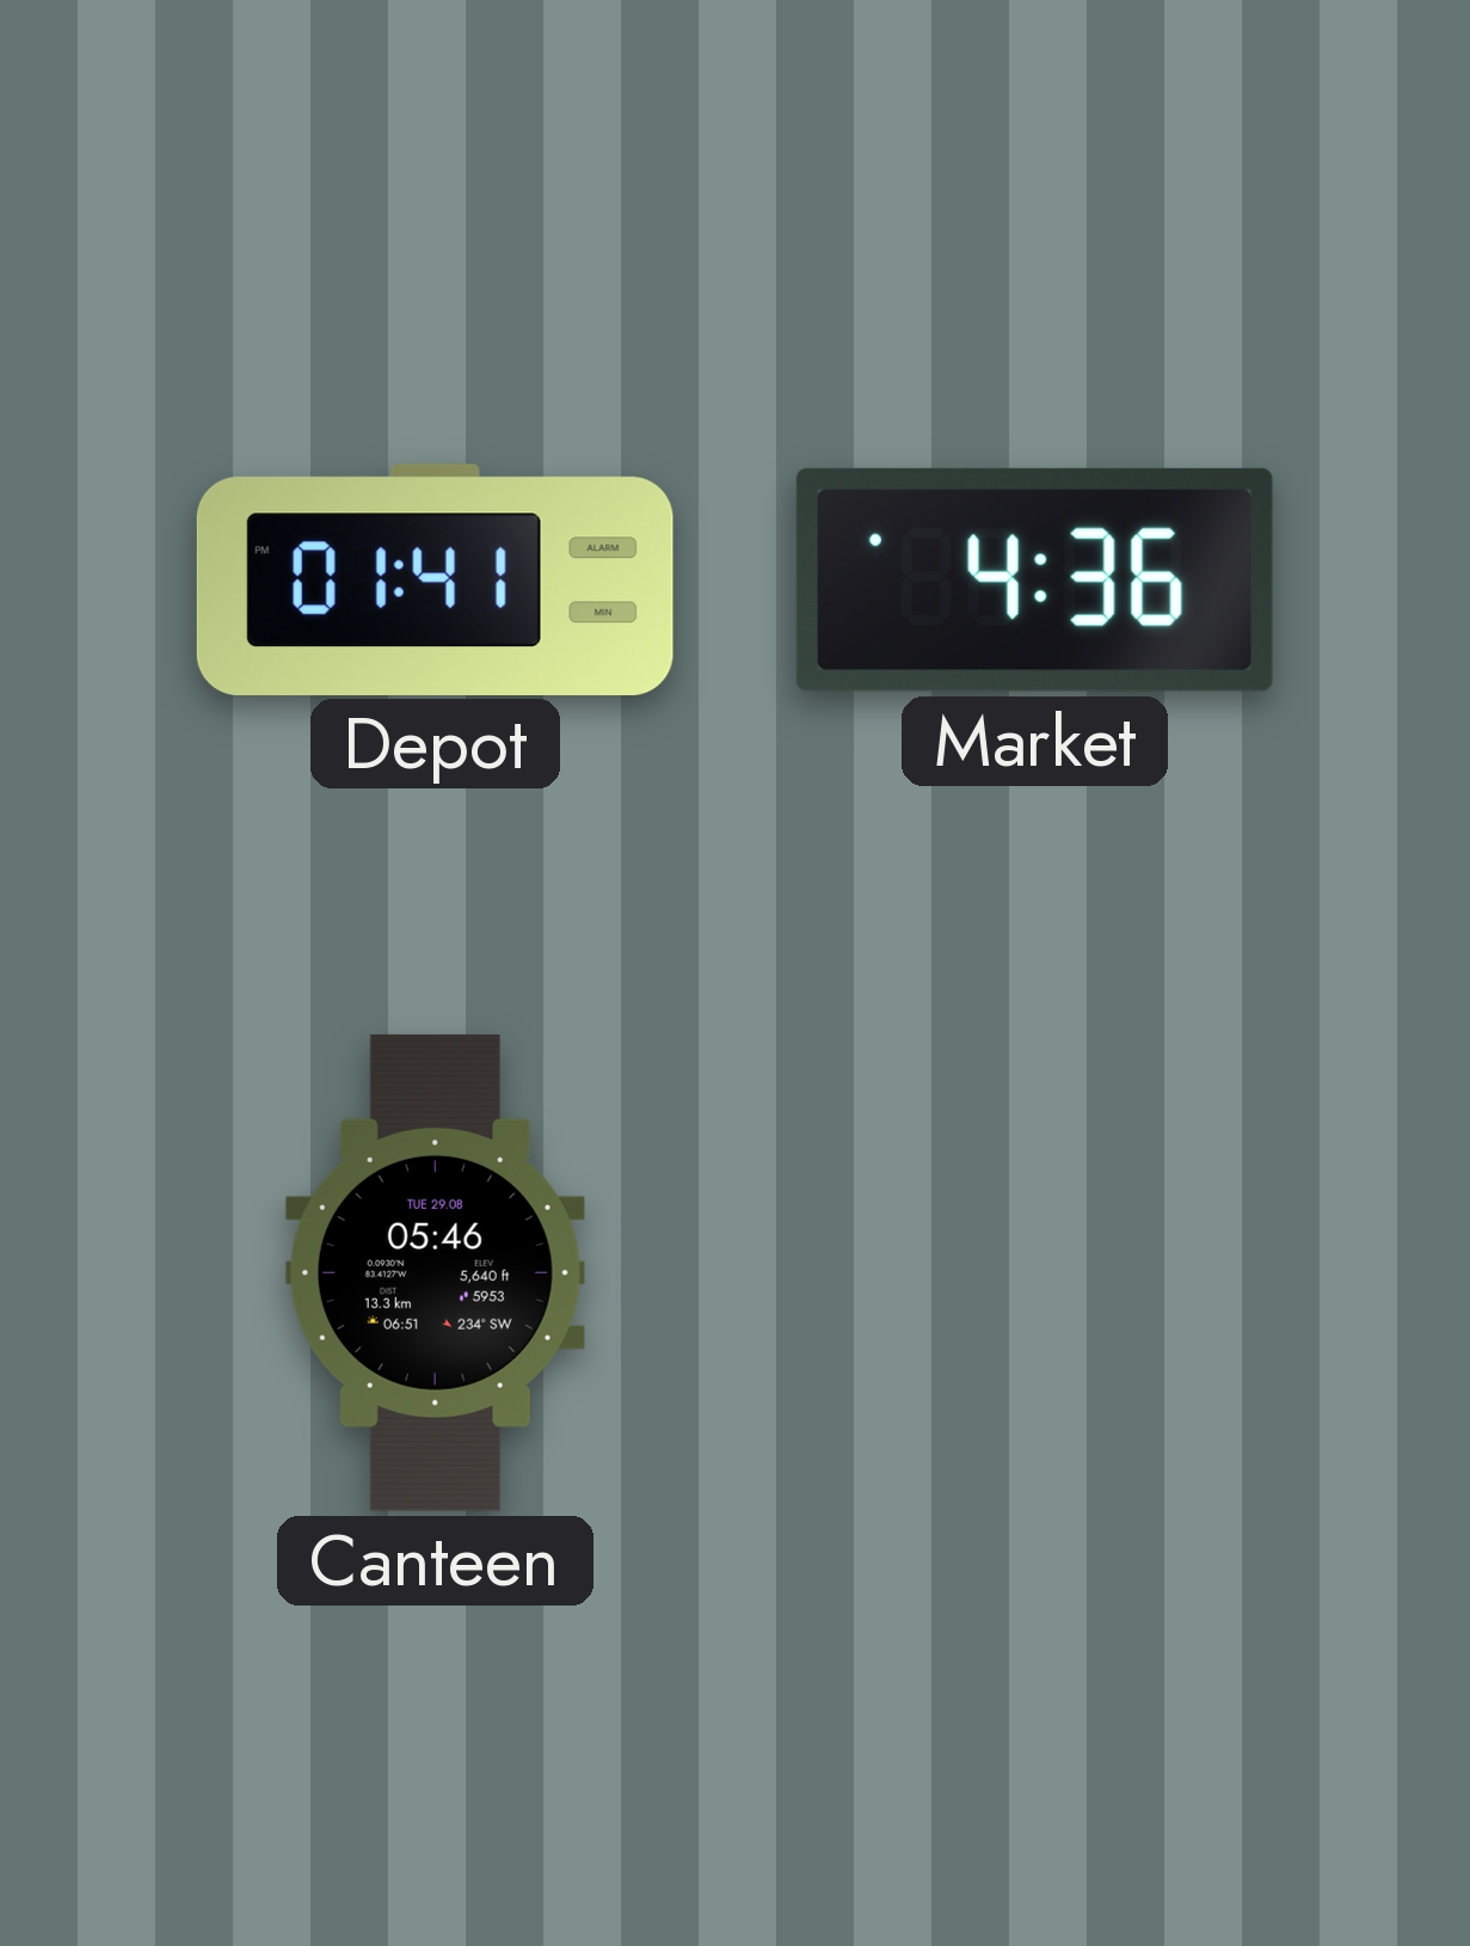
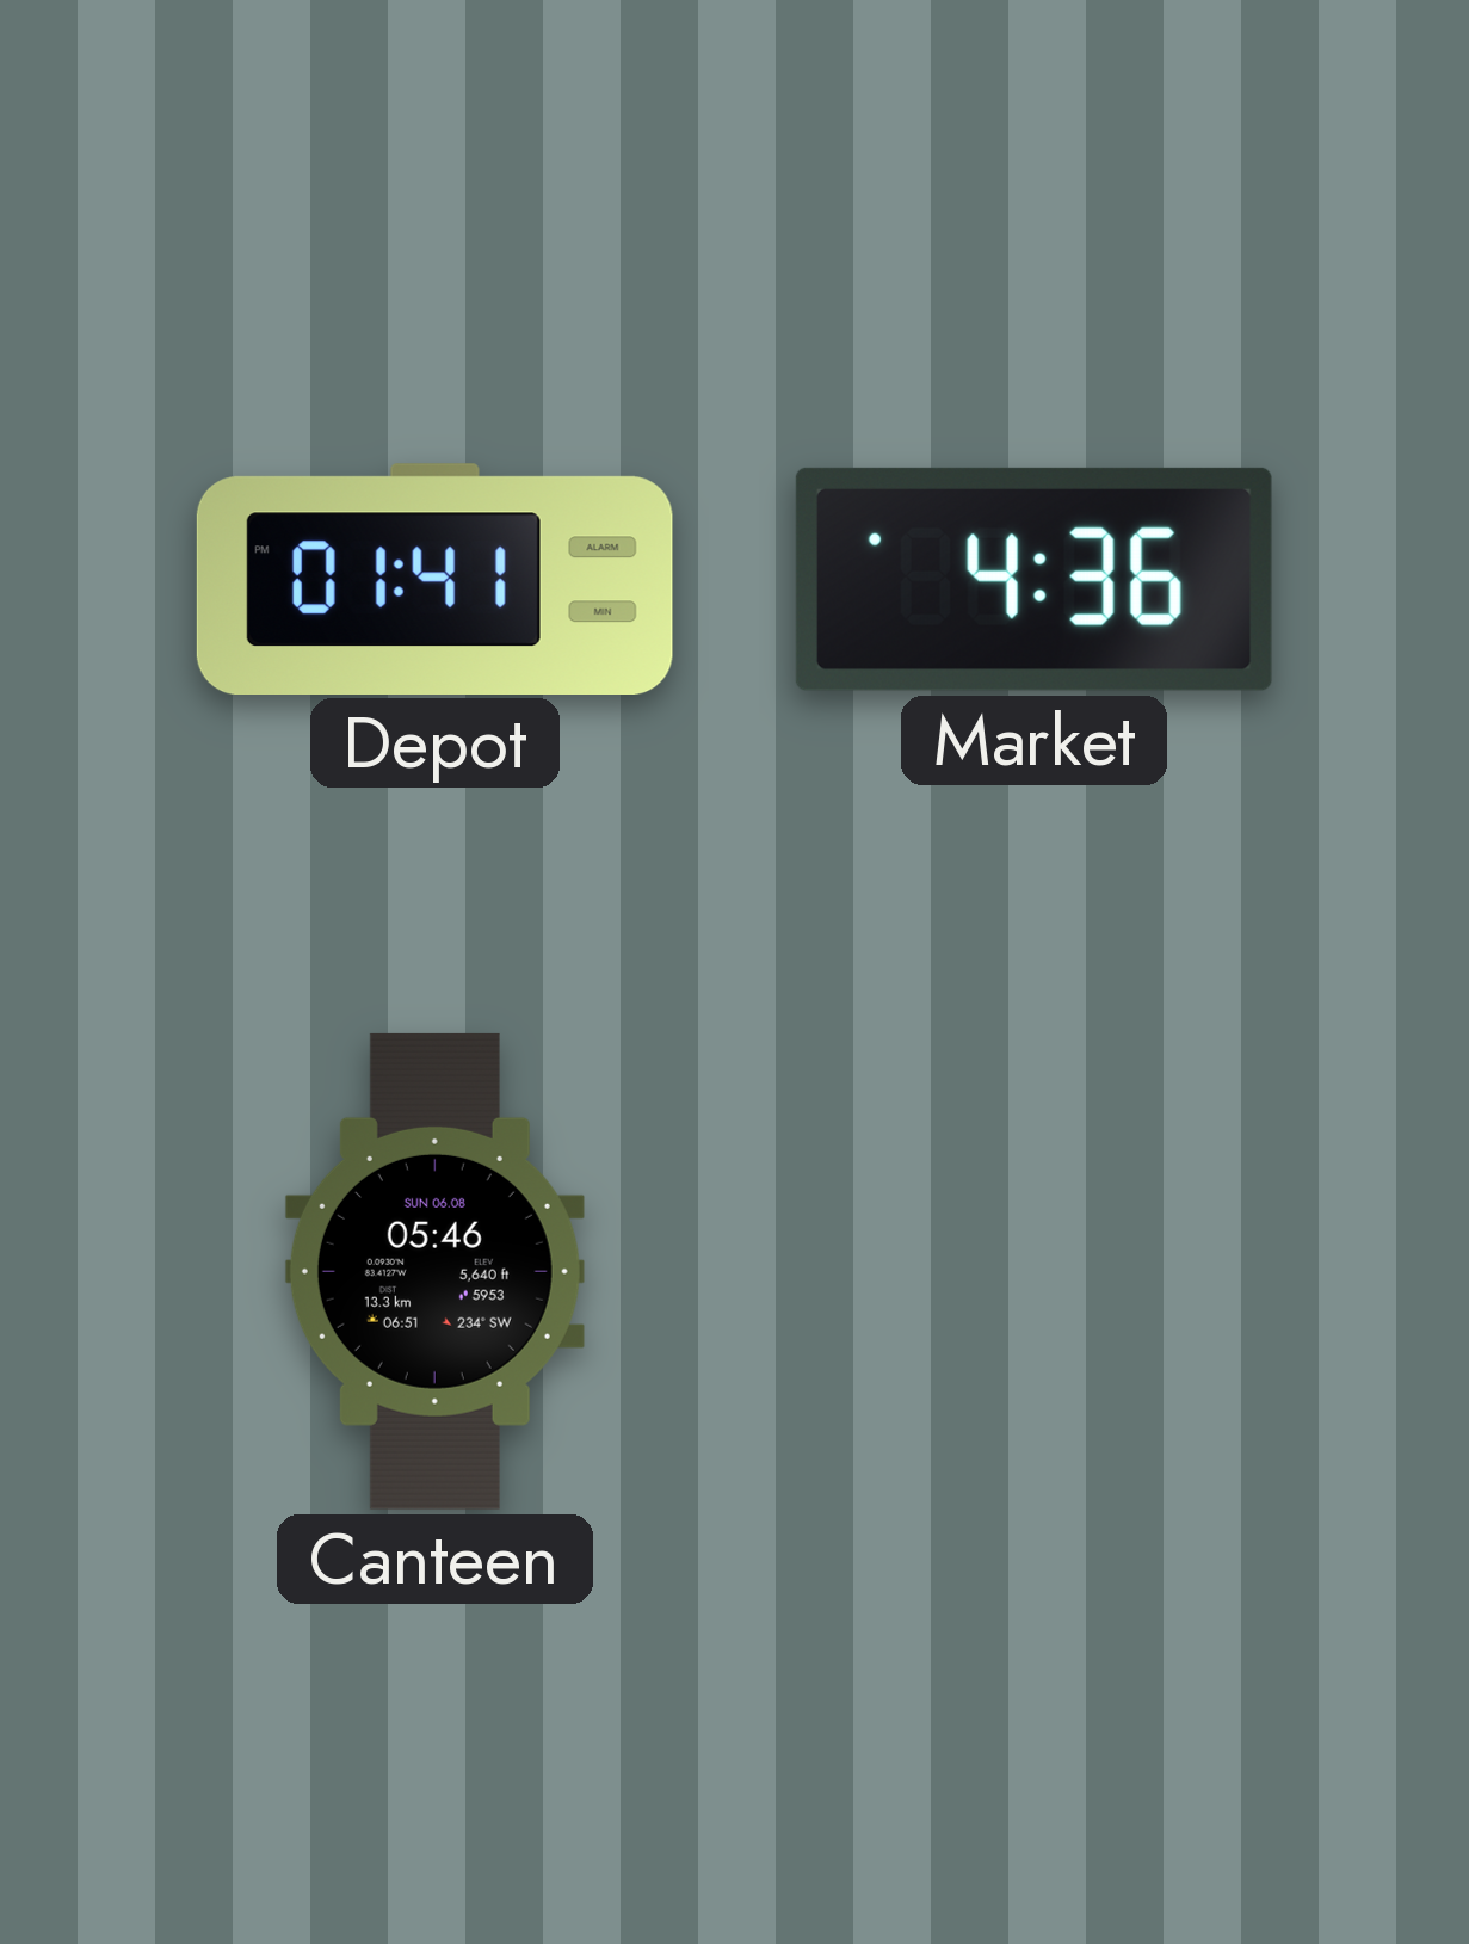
Canteen date: TUE 29.08 -> SUN 06.08
